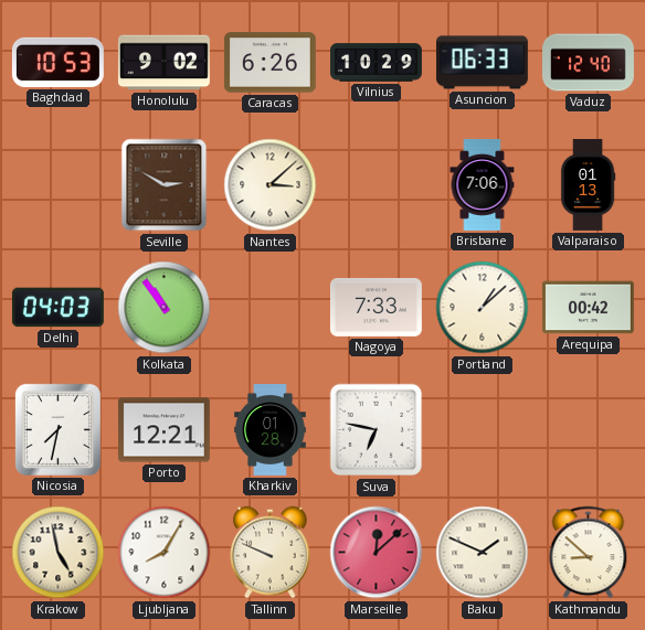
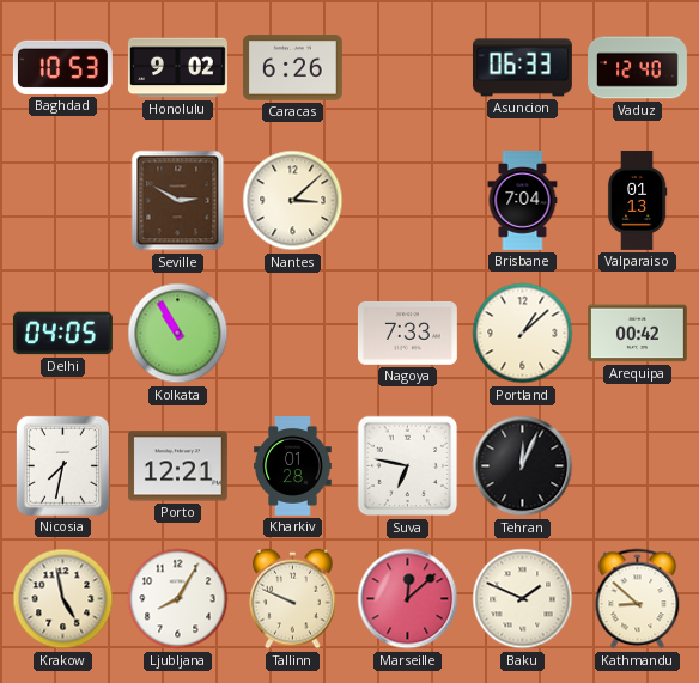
Vilnius: 10:29 -> none
Brisbane: 7:06 -> 7:04
Delhi: 04:03 -> 04:05
Kolkata: 10:54 -> 10:55
Tehran: none -> 12:04
